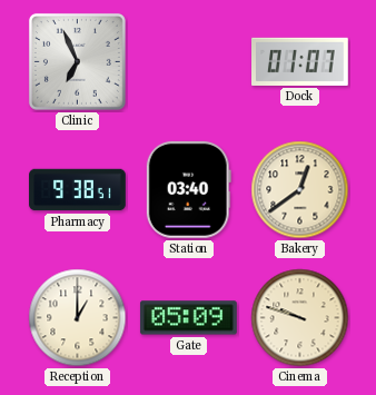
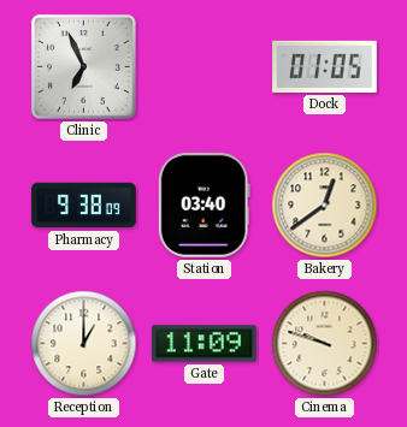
Dock: 01:07 -> 01:05
Pharmacy: 9:38:51 -> 9:38:09
Gate: 05:09 -> 11:09
